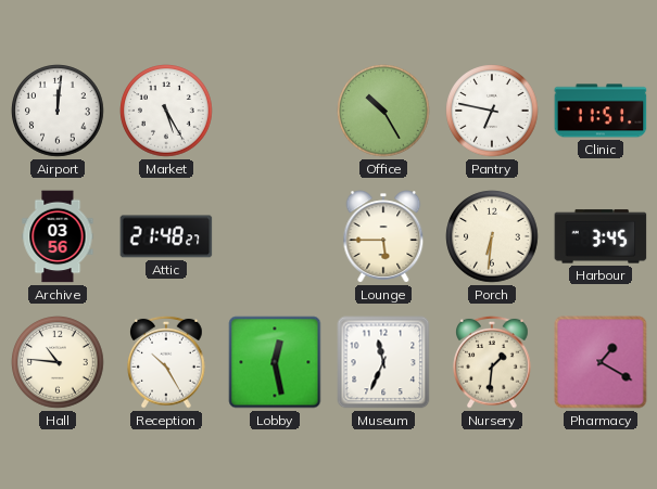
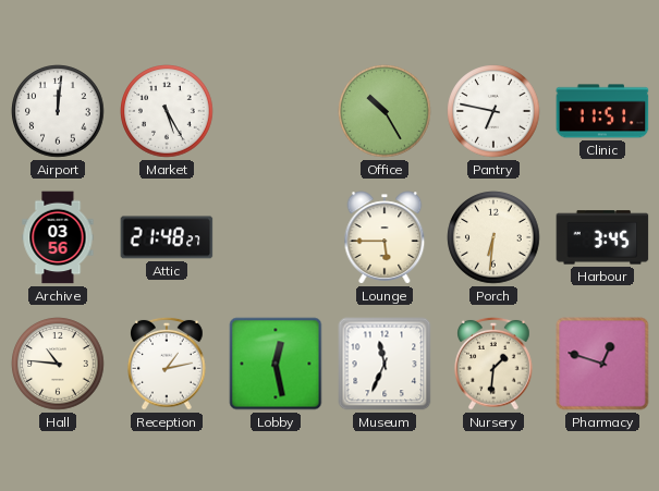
Reception: 10:25 -> 1:13
Pharmacy: 1:20 -> 12:48
